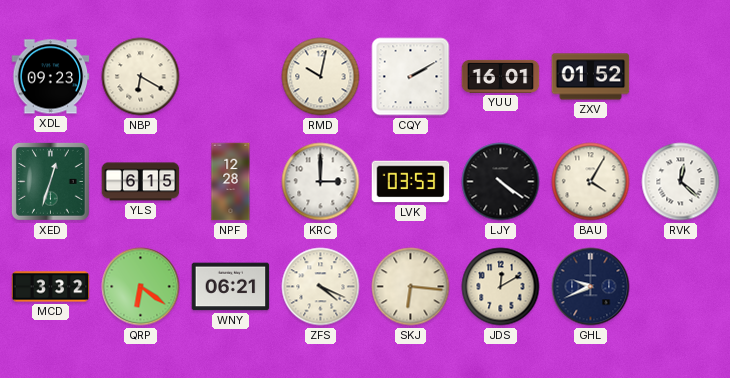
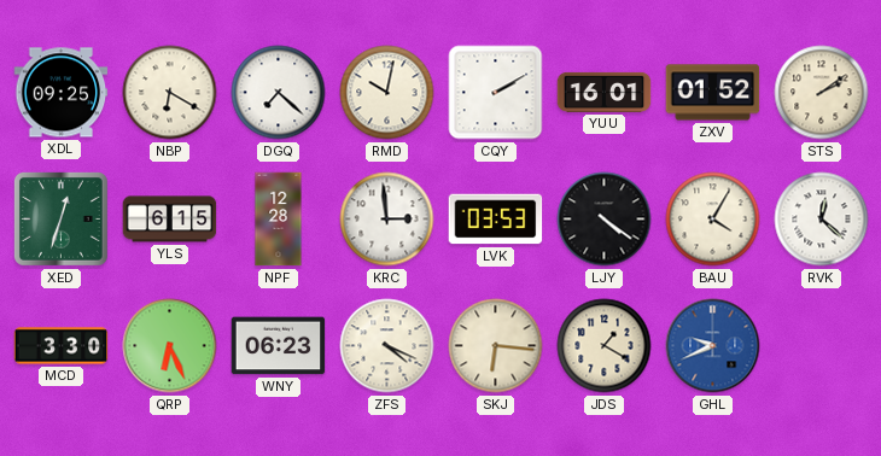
XDL: 09:23 -> 09:25
DGQ: none -> 7:22
STS: none -> 2:09
KRC: 3:00 -> 2:59
MCD: 3:32 -> 3:30
QRP: 6:21 -> 6:26
WNY: 06:21 -> 06:23
JDS: 12:10 -> 1:20
GHL dial: navy -> blue
